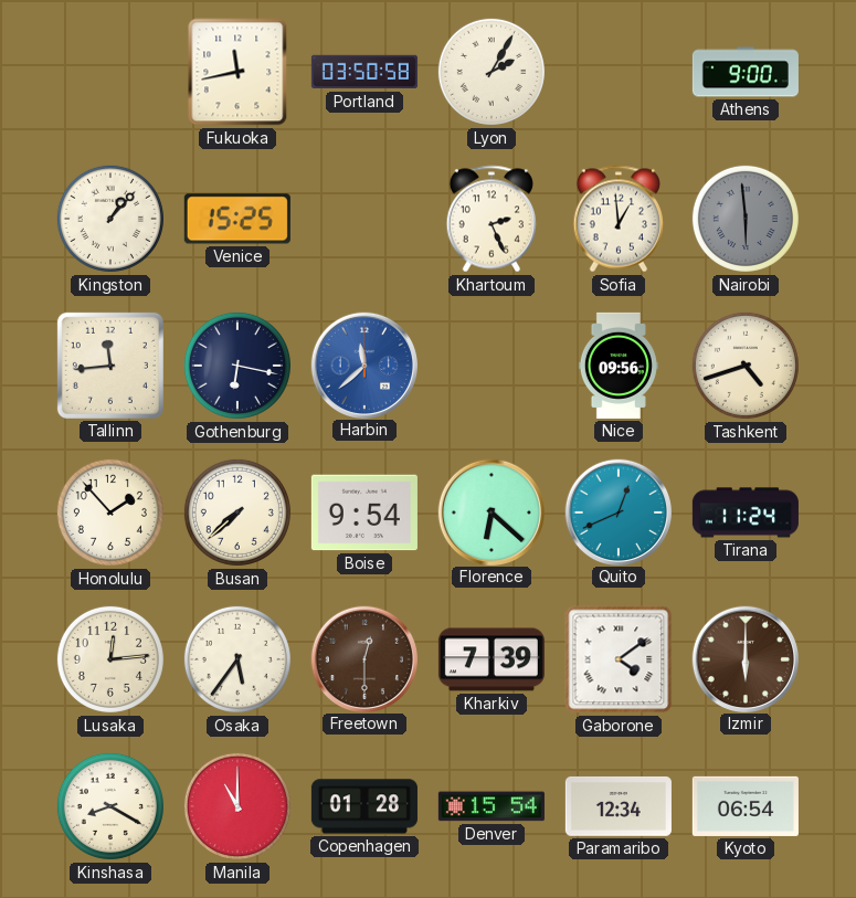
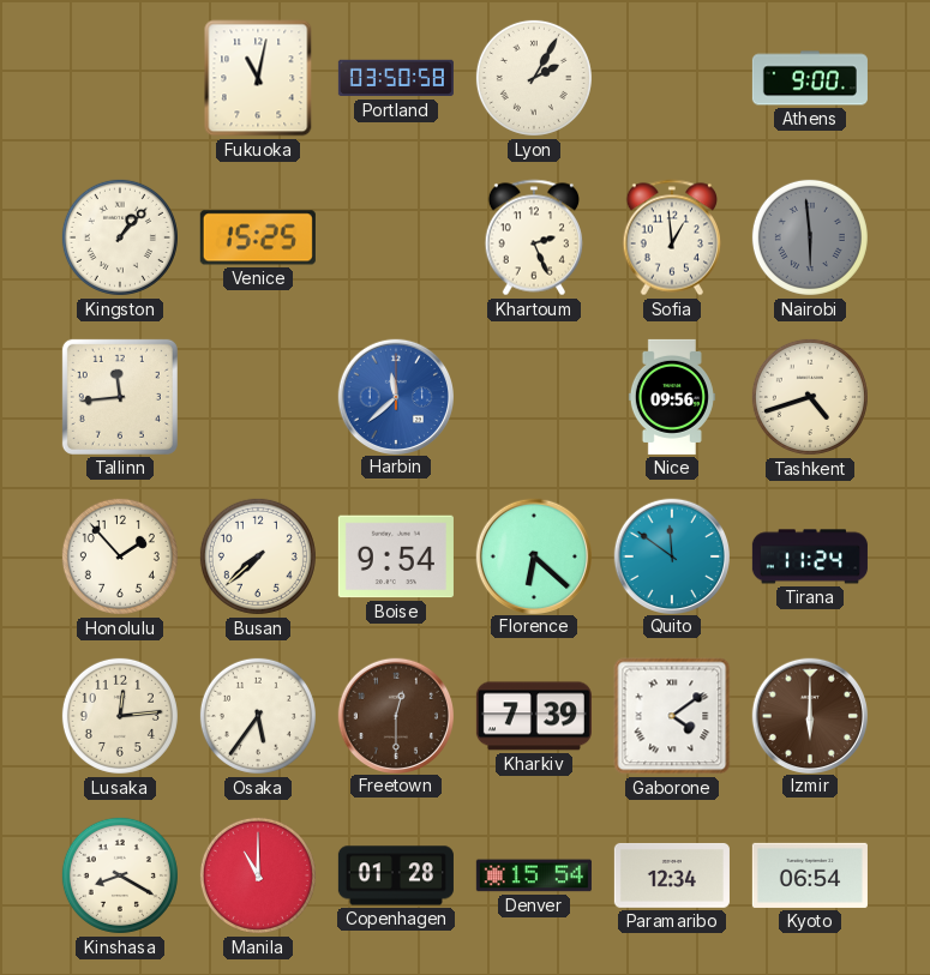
Fukuoka: 11:43 -> 11:02
Gothenburg: 6:17 -> none
Quito: 12:41 -> 11:51
